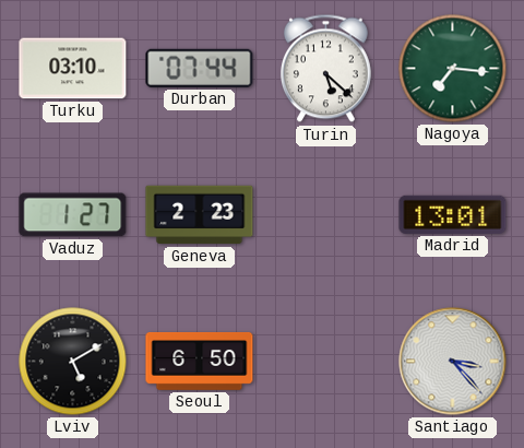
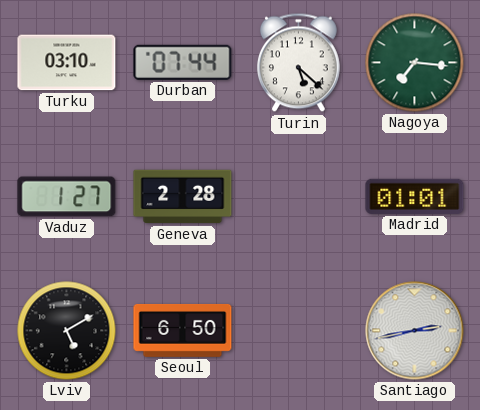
Geneva: 2:23 -> 2:28
Madrid: 13:01 -> 01:01
Santiago: 3:23 -> 2:43
